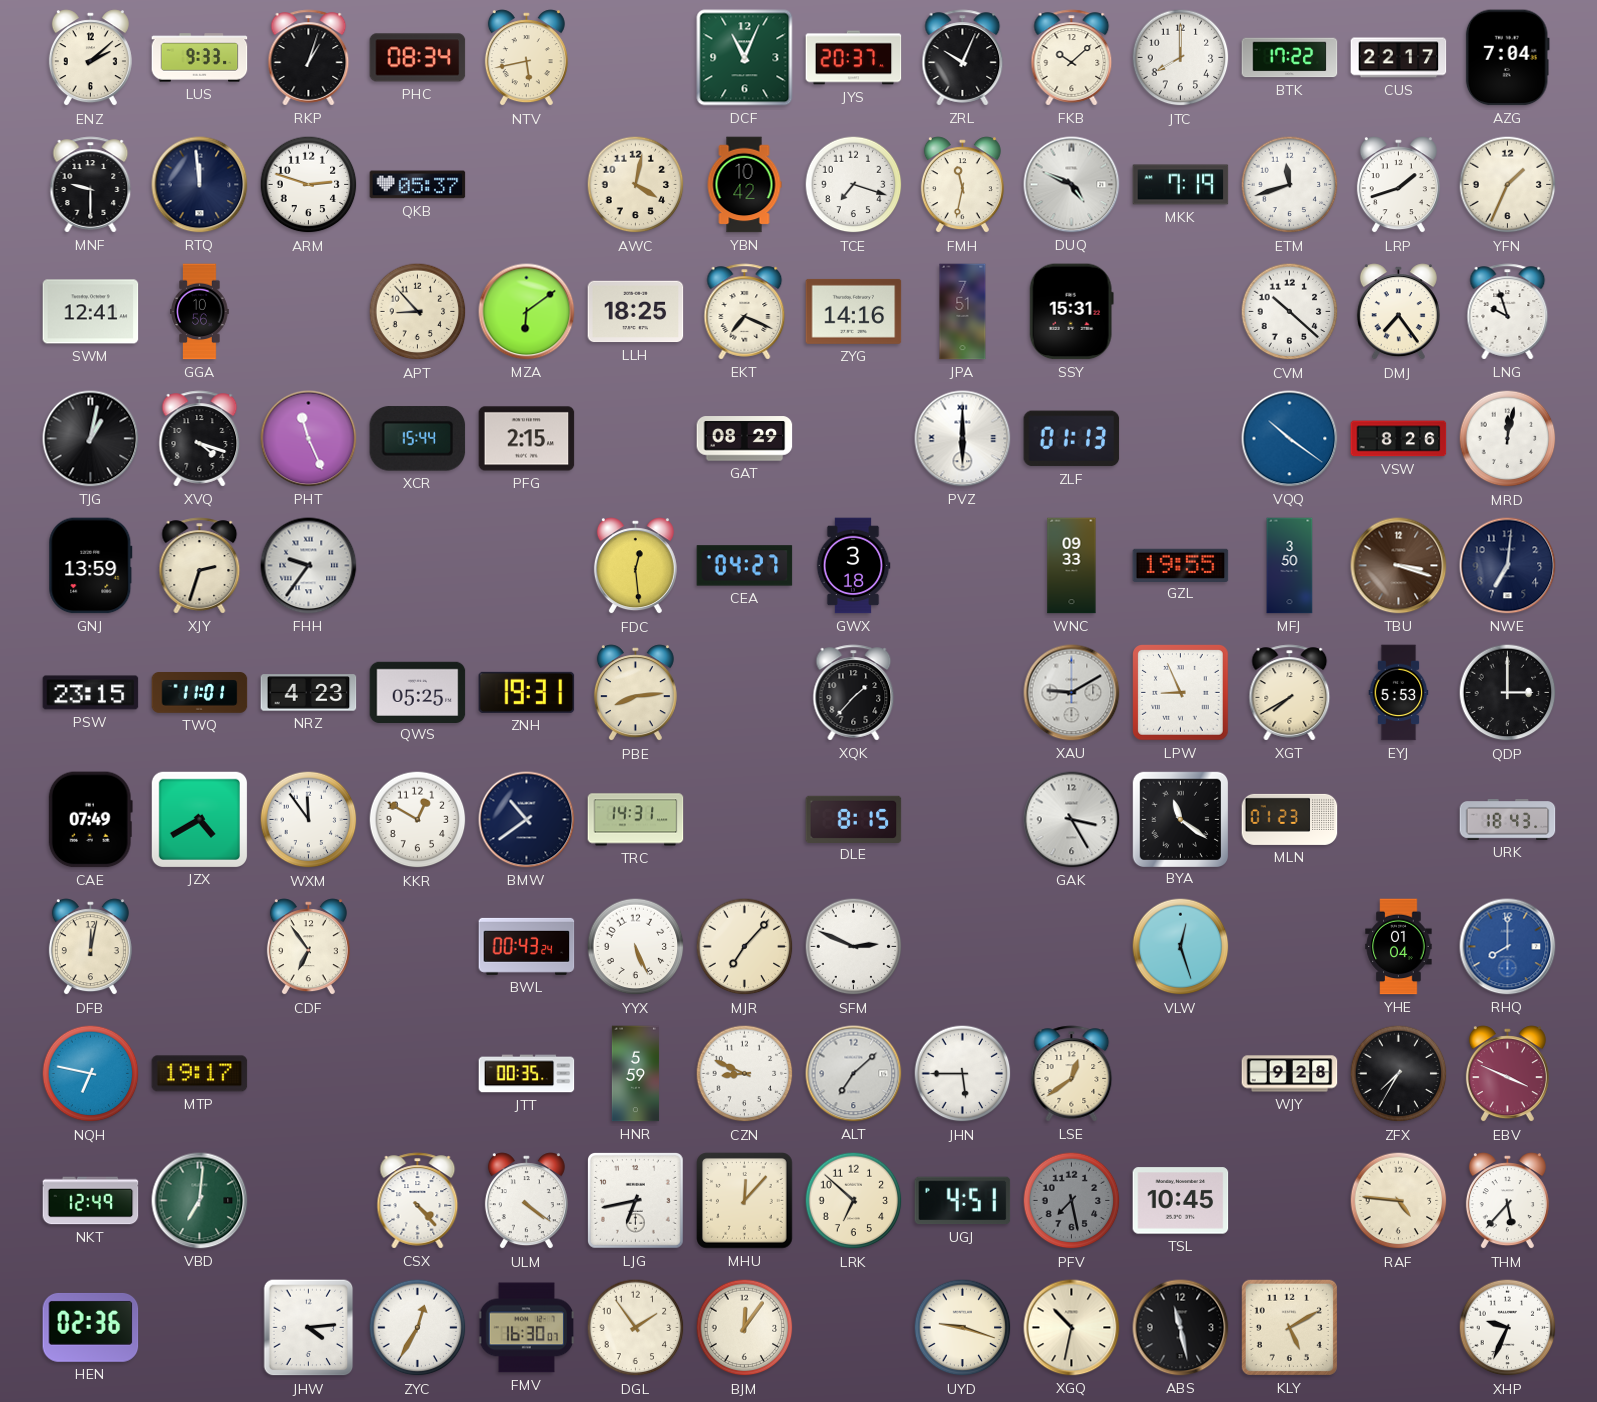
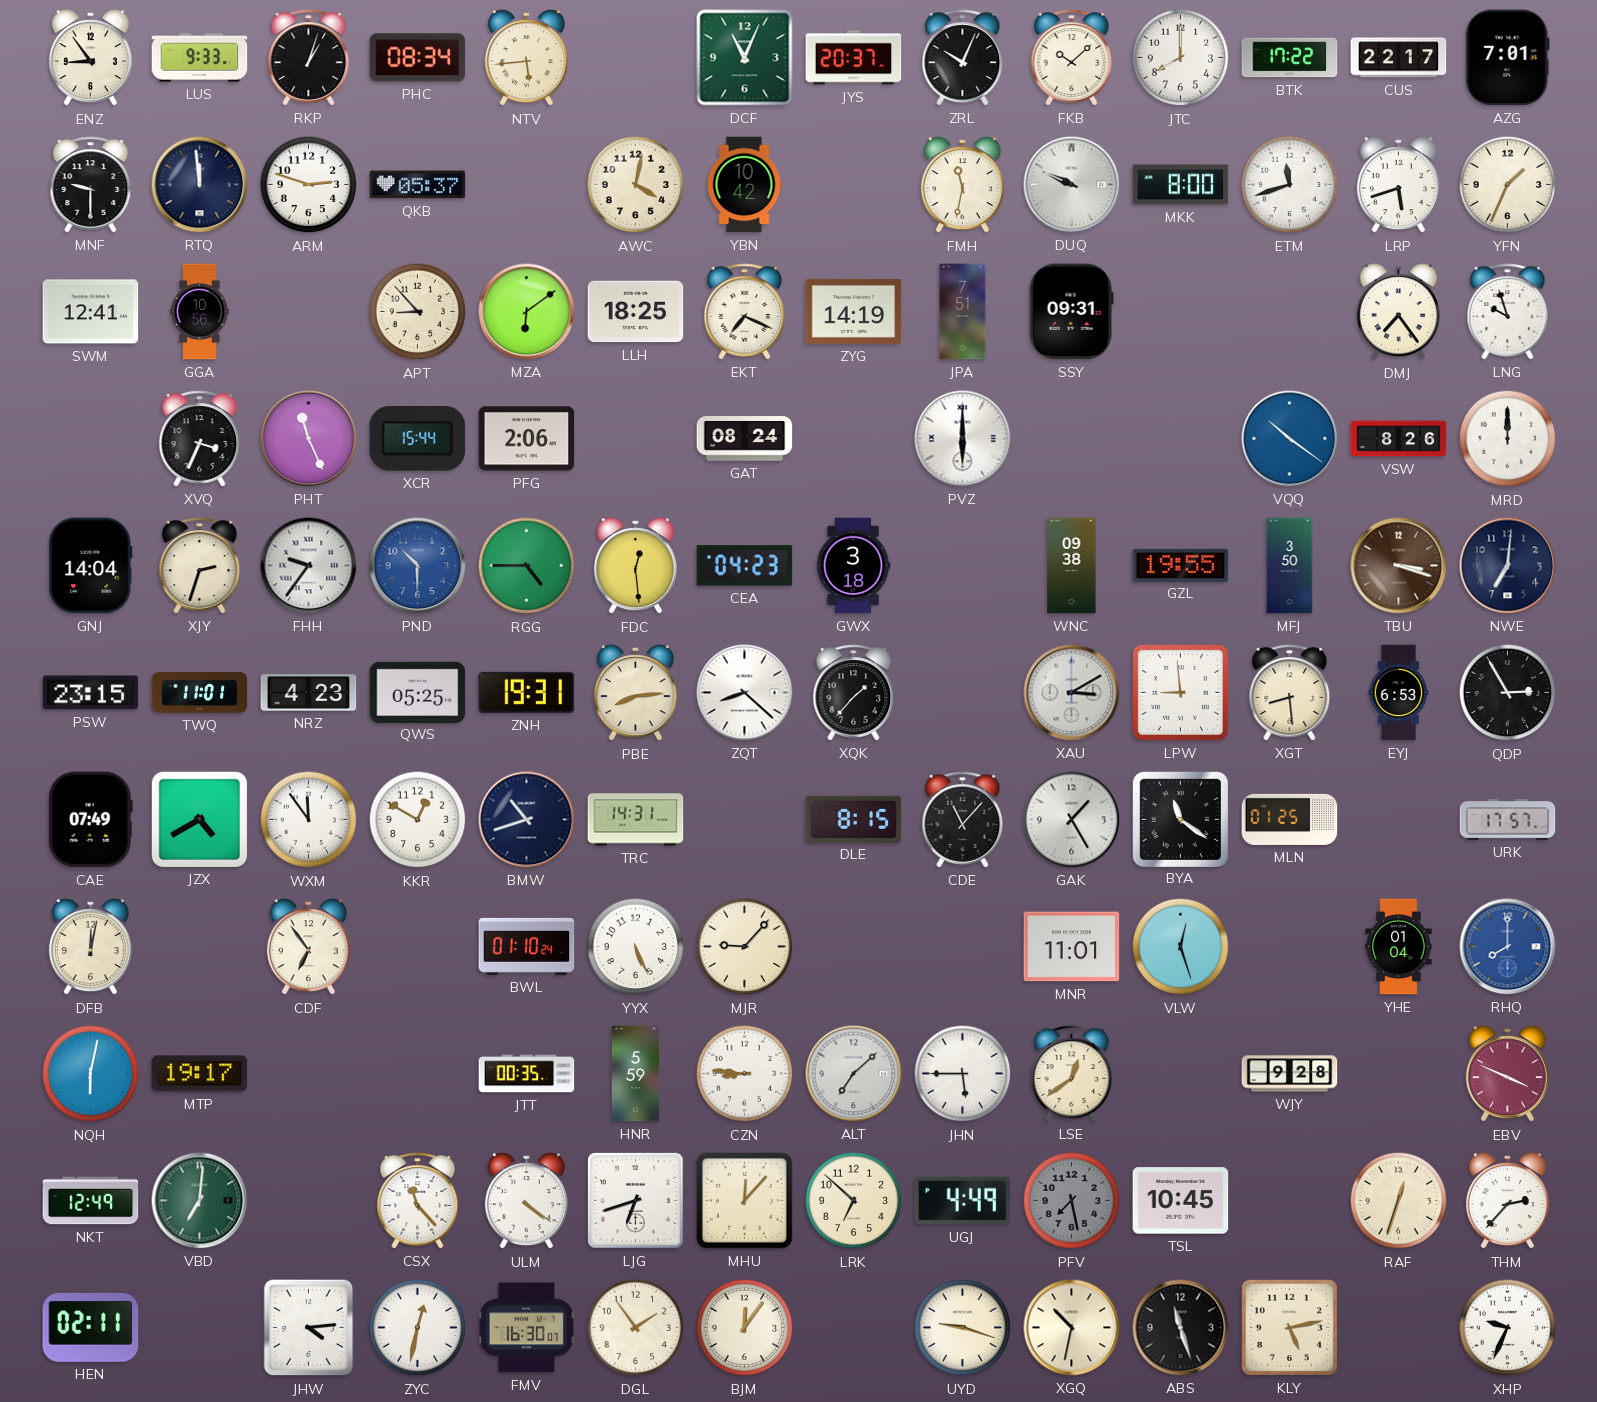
ENZ: 2:08 -> 8:54
NTV: 5:43 -> 5:44
AZG: 7:04 -> 7:01
TCE: 7:18 -> none
DUQ: 4:49 -> 9:49
MKK: 7:19 -> 8:00
LRP: 1:42 -> 5:42
ZYG: 14:16 -> 14:19
SSY: 15:31 -> 09:31
CVM: 10:22 -> none
TJG: 1:02 -> none
XVQ: 4:18 -> 3:34
PFG: 2:15 -> 2:06
GAT: 08:29 -> 08:24
ZLF: 01:13 -> none
MRD: 12:02 -> 12:00
GNJ: 13:59 -> 14:04
PND: none -> 10:30
RGG: none -> 4:45
CEA: 04:27 -> 04:23
WNC: 09:33 -> 09:38
ZQT: none -> 8:22
XAU: 9:10 -> 3:10
LPW: 8:56 -> 8:59
XGT: 7:40 -> 8:29
EYJ: 5:53 -> 6:53
QDP: 3:00 -> 2:55
BMW: 10:39 -> 10:42
CDE: none -> 11:07
GAK: 3:25 -> 1:25
MLN: 01:23 -> 01:25
URK: 18:43 -> 17:57
BWL: 00:43 -> 01:10
MJR: 7:07 -> 9:07
SFM: 2:49 -> none
MNR: none -> 11:01
NQH: 6:47 -> 6:02
CZN: 8:49 -> 8:46
ZFX: 7:35 -> none
CSX: 4:23 -> 11:23
LJG: 6:43 -> 6:42
UGJ: 4:51 -> 4:49
RAF: 4:46 -> 12:33
THM: 5:37 -> 2:37
HEN: 02:36 -> 02:11
ZYC: 12:35 -> 12:32
ABS: 11:28 -> 11:27
KLY: 5:10 -> 5:13
